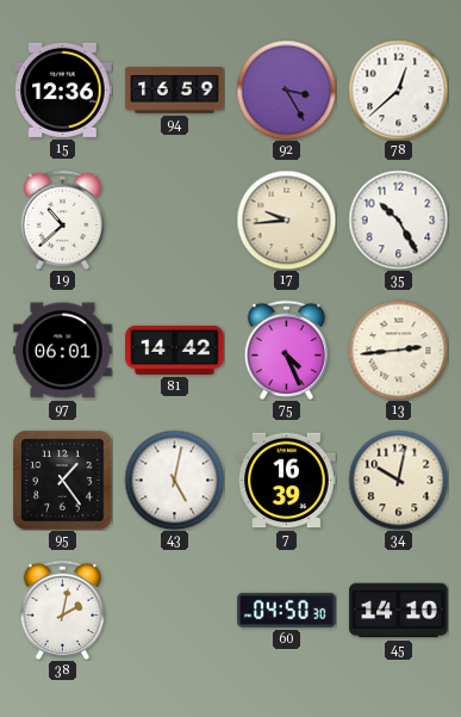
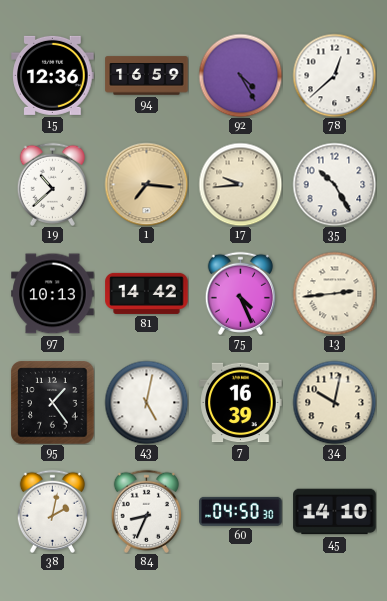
92: 3:25 -> 4:25
1: none -> 7:16
97: 06:01 -> 10:13
84: none -> 8:34
